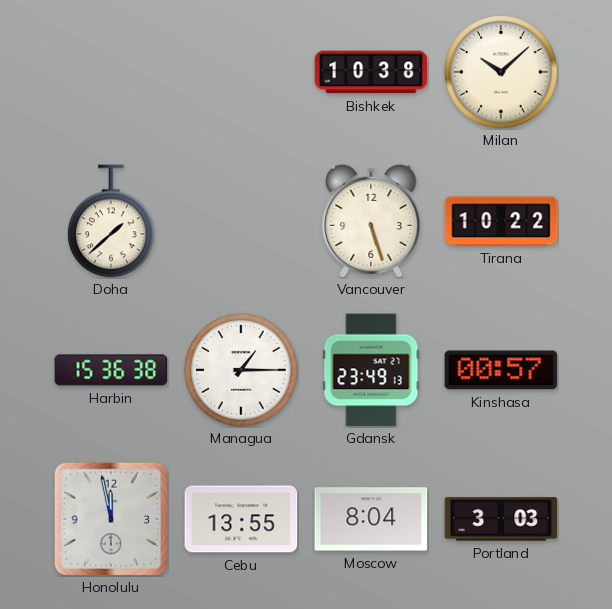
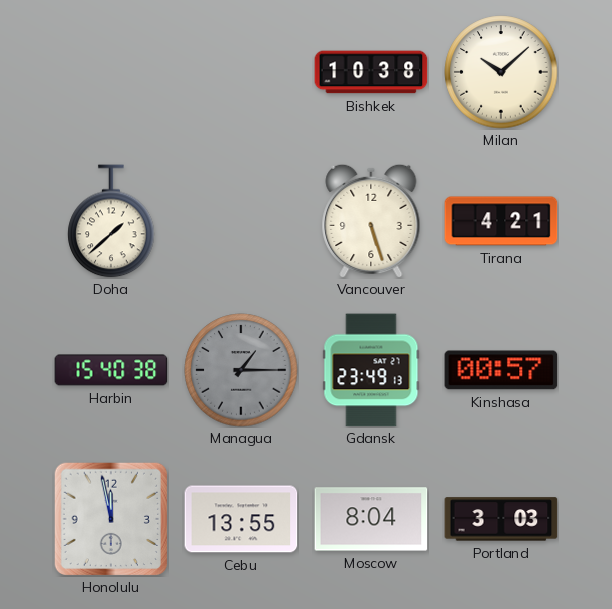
Tirana: 10:22 -> 4:21
Harbin: 15:36 -> 15:40
Managua dial: white -> grey
